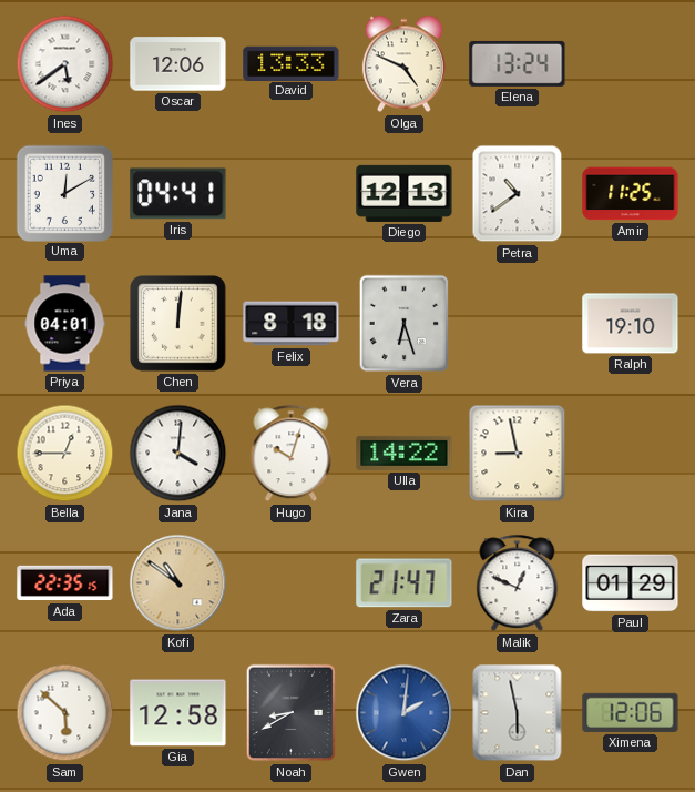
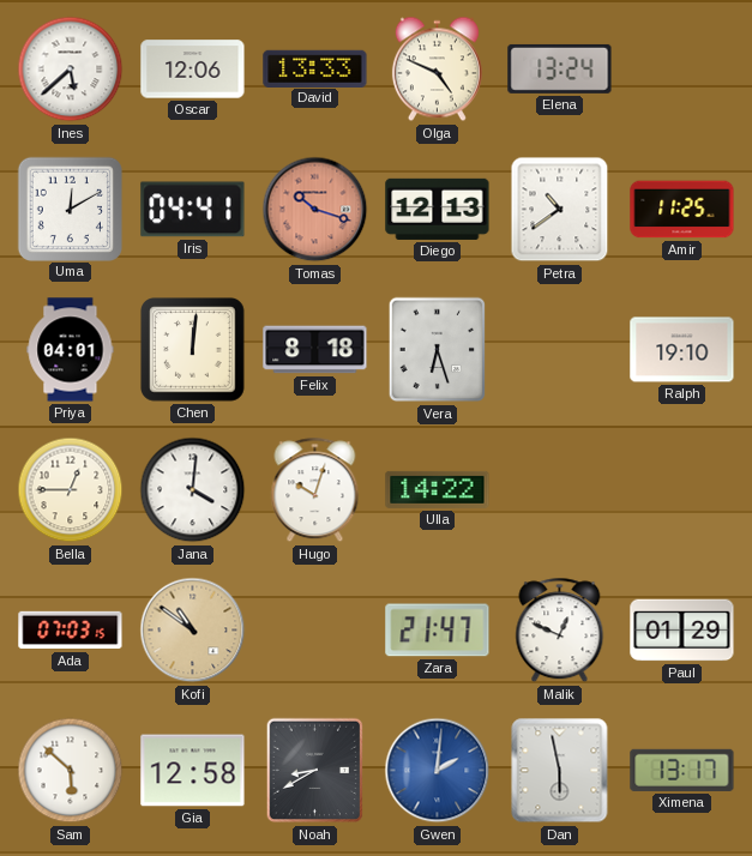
Ines: 5:39 -> 5:38
Tomas: none -> 10:18
Kira: 8:58 -> none
Ada: 22:35 -> 07:03
Ximena: 12:06 -> 13:17
